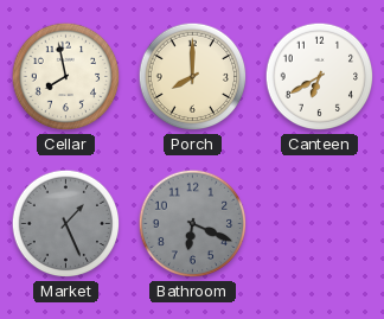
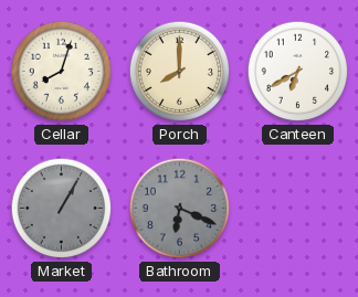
Cellar: 7:58 -> 8:03
Market: 1:26 -> 1:05
